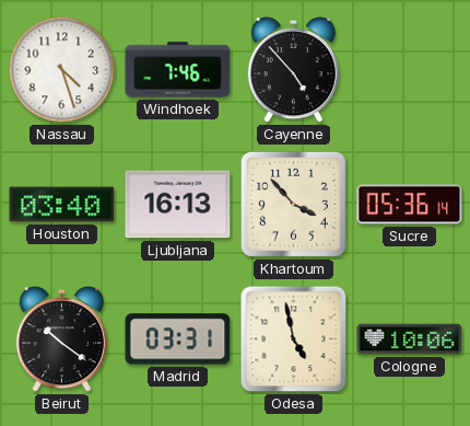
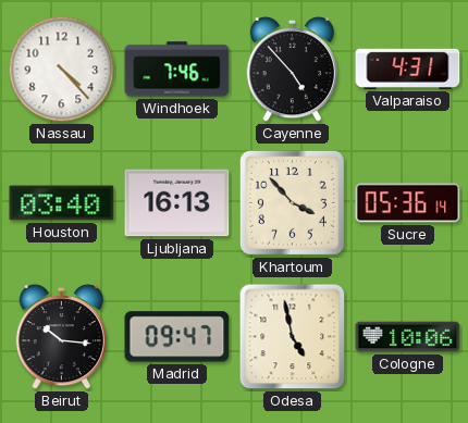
Nassau: 4:27 -> 4:23
Valparaiso: none -> 4:31
Beirut: 10:21 -> 10:16
Madrid: 03:31 -> 09:47
